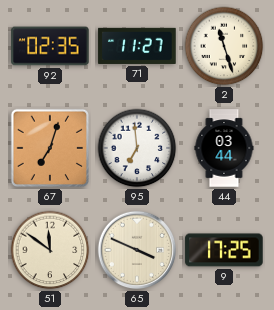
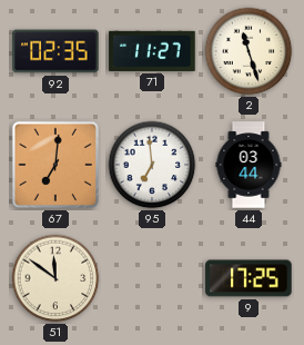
67: 7:03 -> 7:01
65: 3:49 -> none
